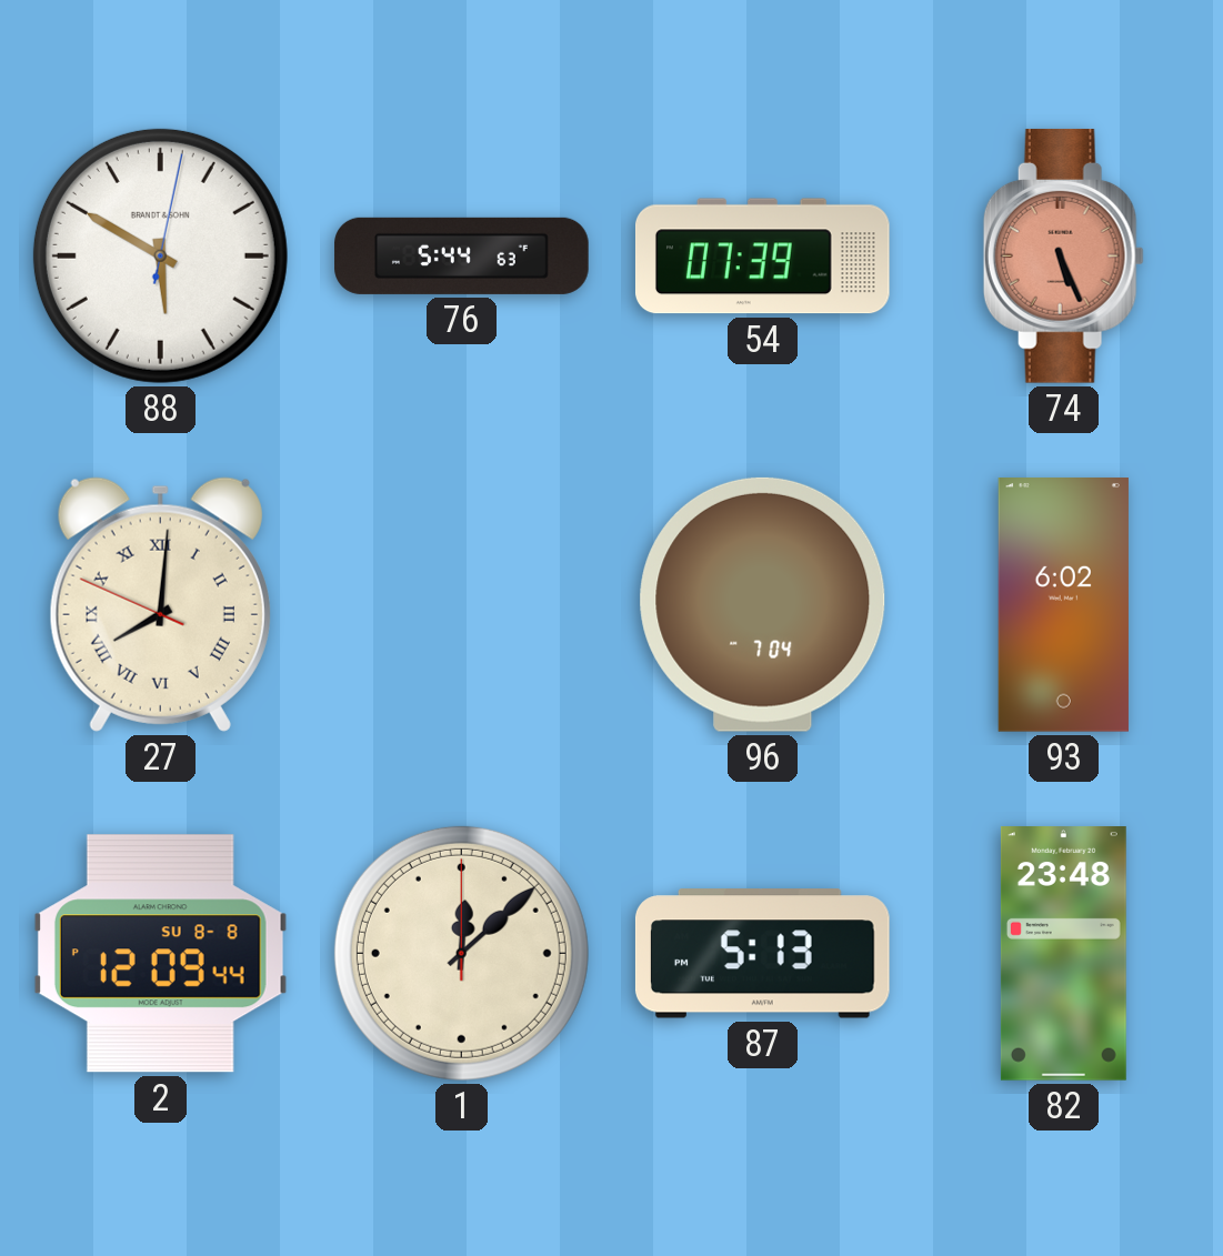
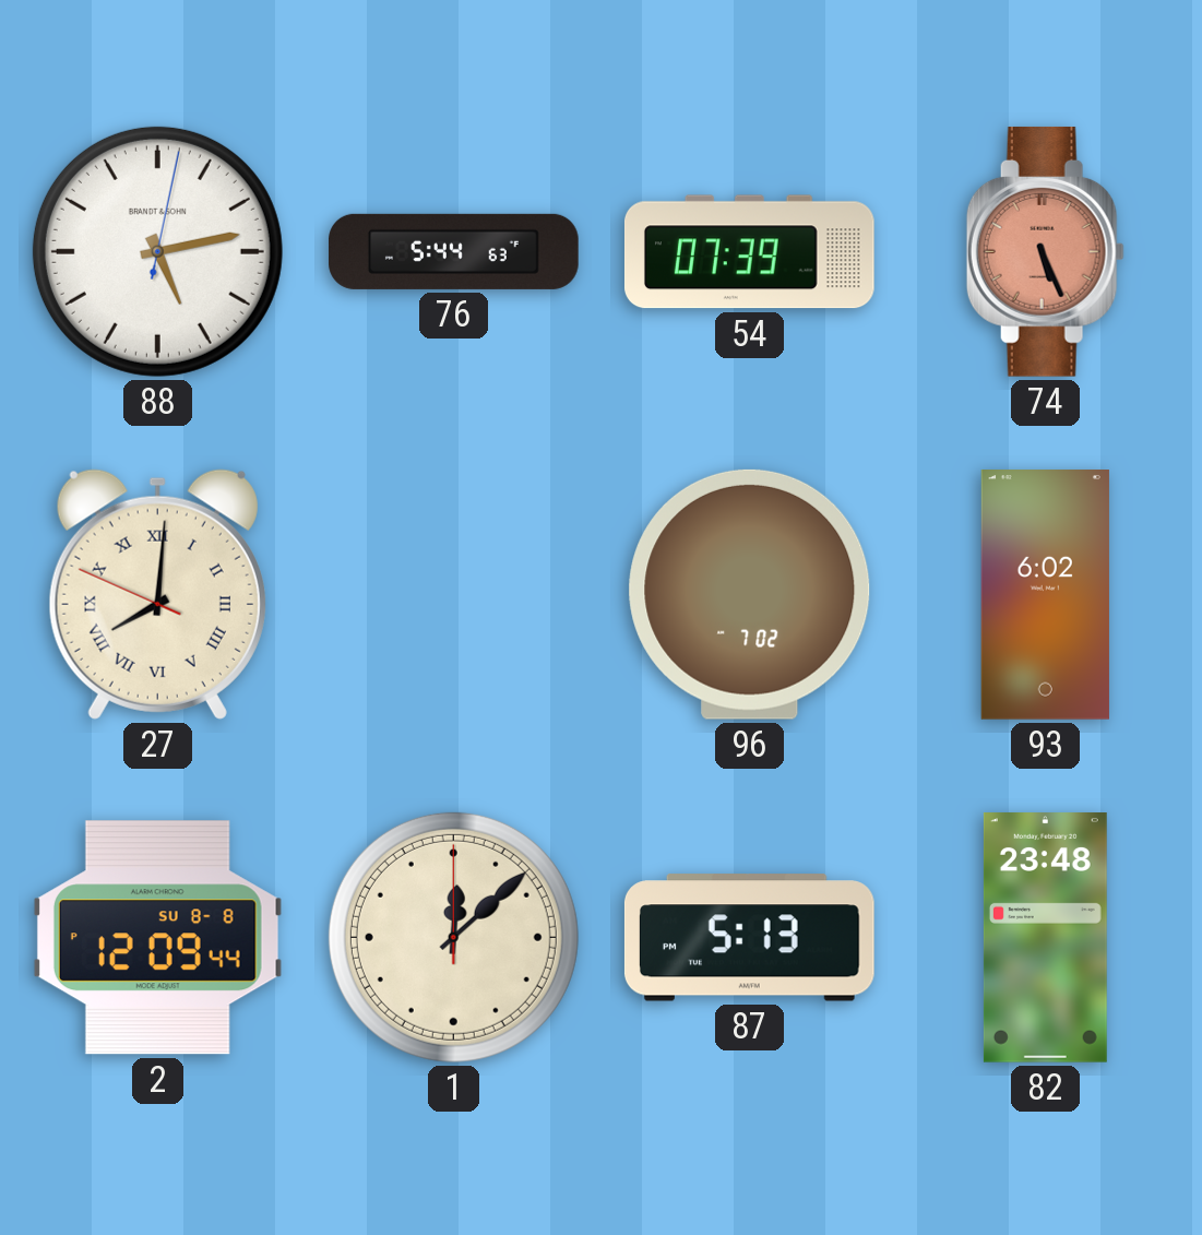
88: 5:50 -> 5:13
96: 7:04 -> 7:02
